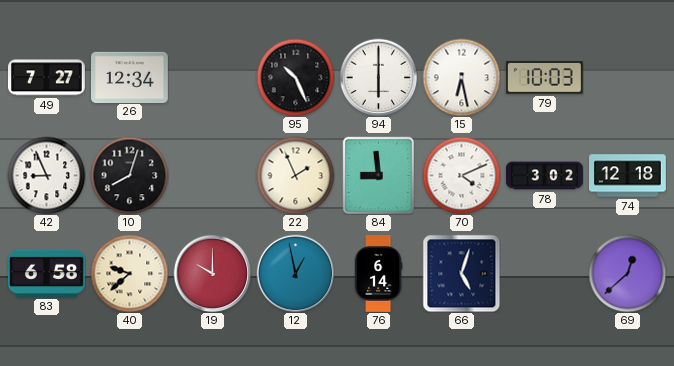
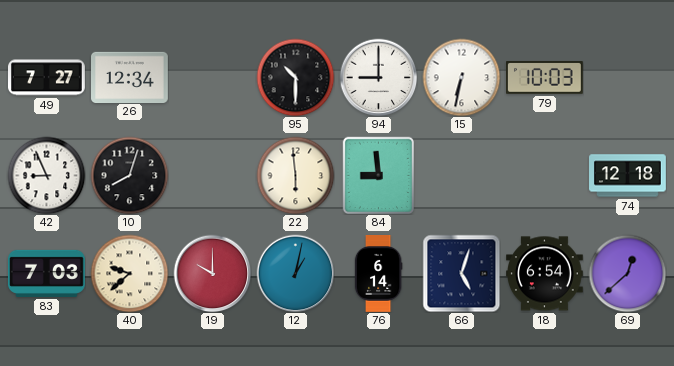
95: 10:26 -> 10:30
94: 6:00 -> 9:00
15: 6:28 -> 6:32
22: 1:56 -> 5:59
70: 4:11 -> none
78: 3:02 -> none
83: 6:58 -> 7:03
12: 12:58 -> 1:02
18: none -> 6:54
